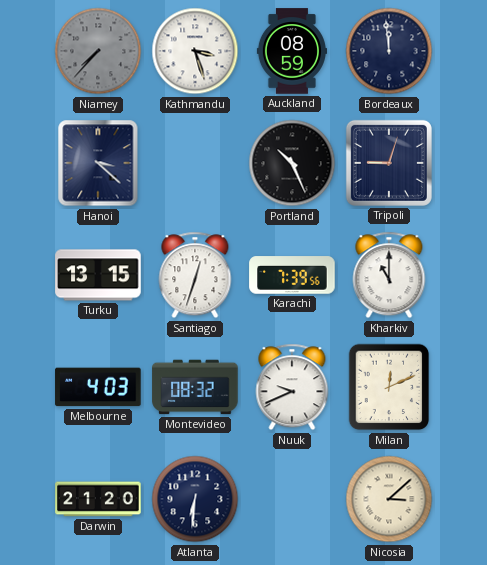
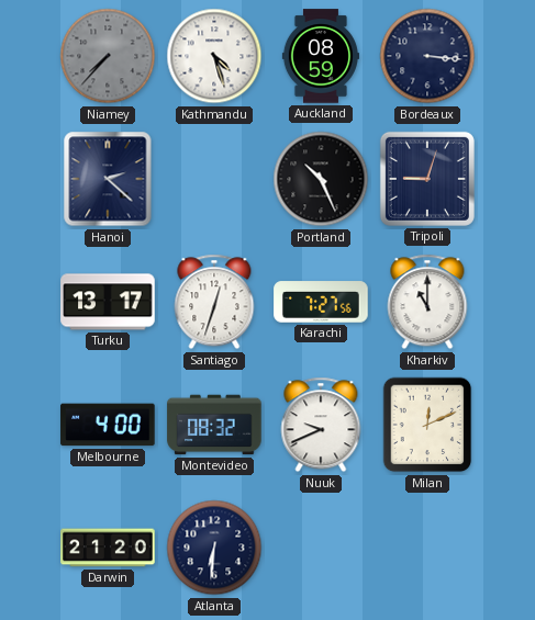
Kathmandu: 3:27 -> 4:27
Bordeaux: 11:59 -> 3:16
Hanoi: 3:22 -> 2:22
Turku: 13:15 -> 13:17
Karachi: 7:39 -> 7:27
Melbourne: 4:03 -> 4:00
Nicosia: 3:08 -> none
